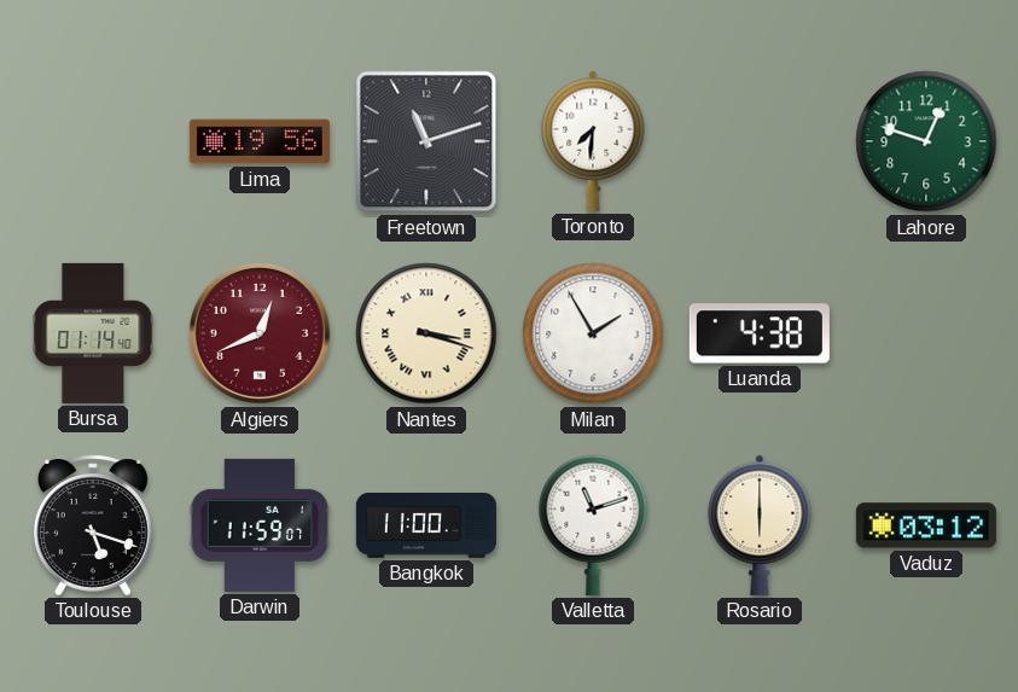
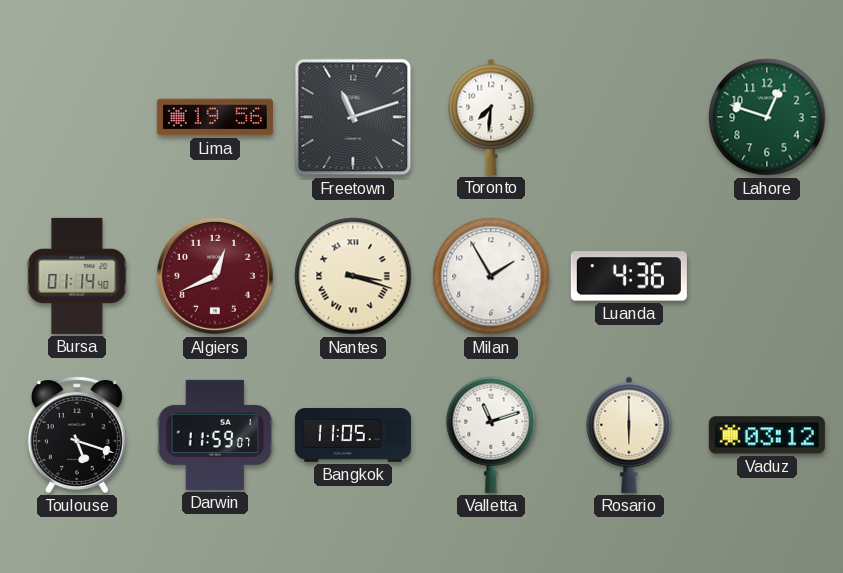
Luanda: 4:38 -> 4:36
Bangkok: 11:00 -> 11:05
